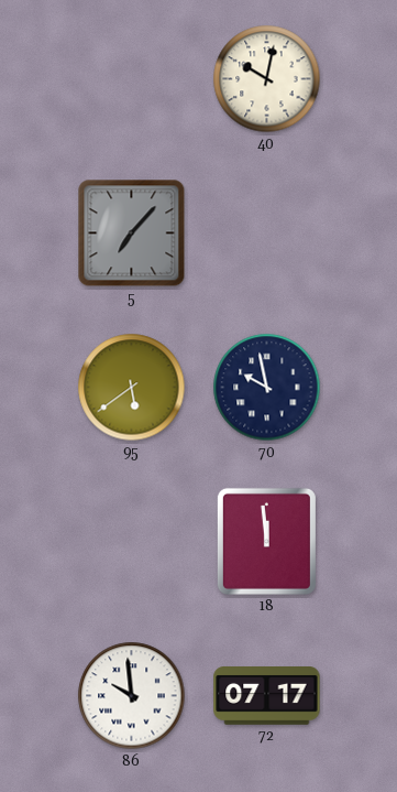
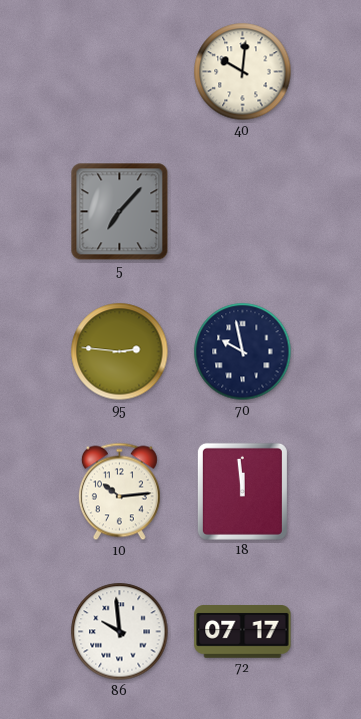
40: 10:02 -> 10:01
95: 5:39 -> 2:46
10: none -> 10:14
